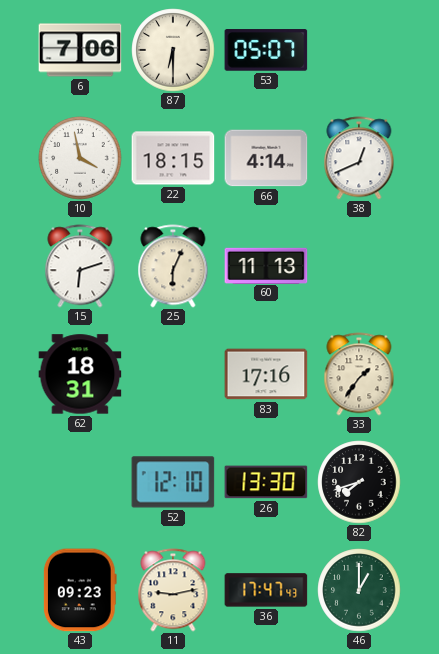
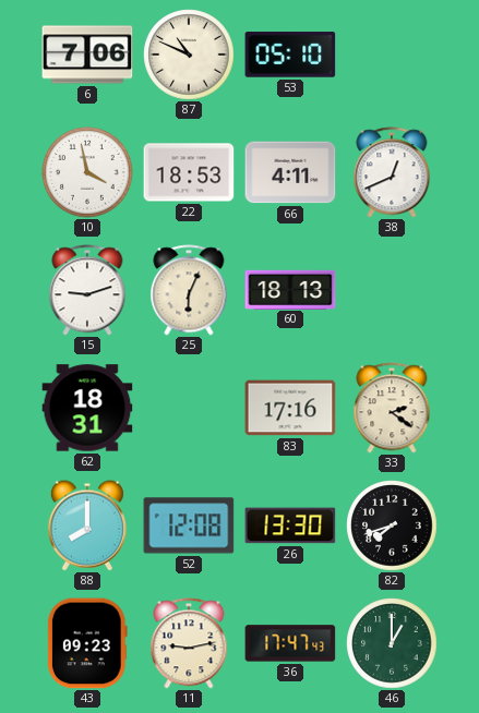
87: 6:30 -> 10:49
53: 05:07 -> 05:10
22: 18:15 -> 18:53
66: 4:14 -> 4:11
15: 6:12 -> 9:12
60: 11:13 -> 18:13
33: 1:36 -> 2:21
88: none -> 8:00
52: 12:10 -> 12:08
